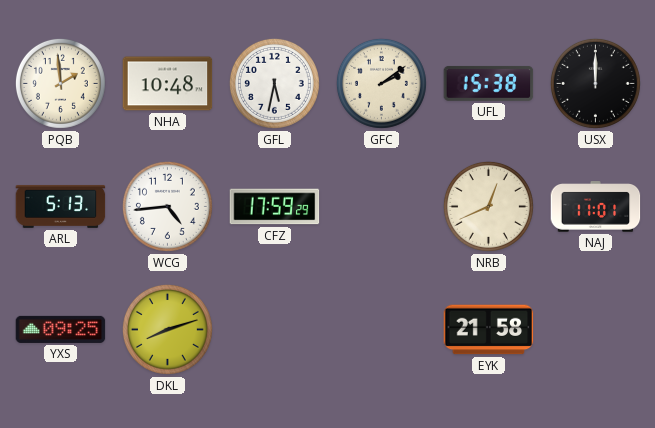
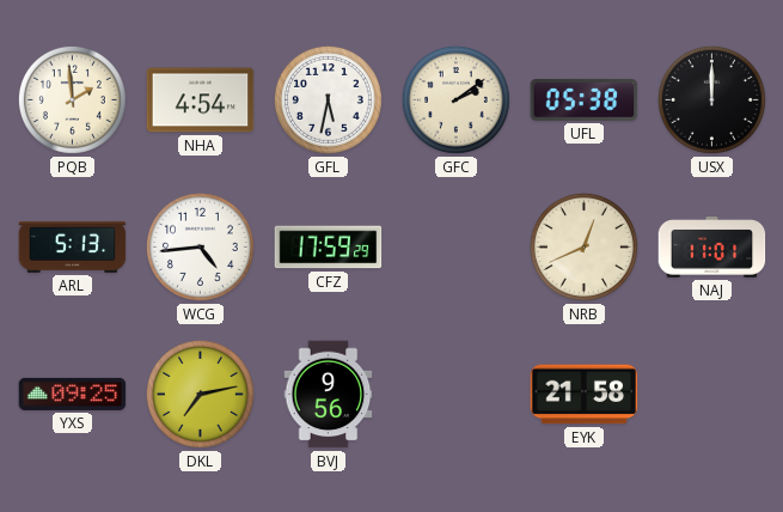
NHA: 10:48 -> 4:54
UFL: 15:38 -> 05:38
DKL: 8:12 -> 7:13
BVJ: none -> 9:56
